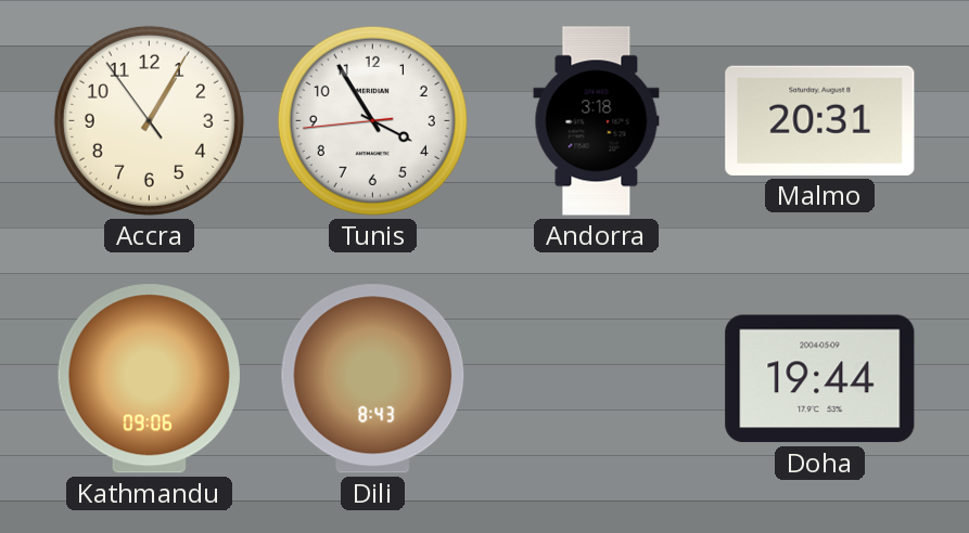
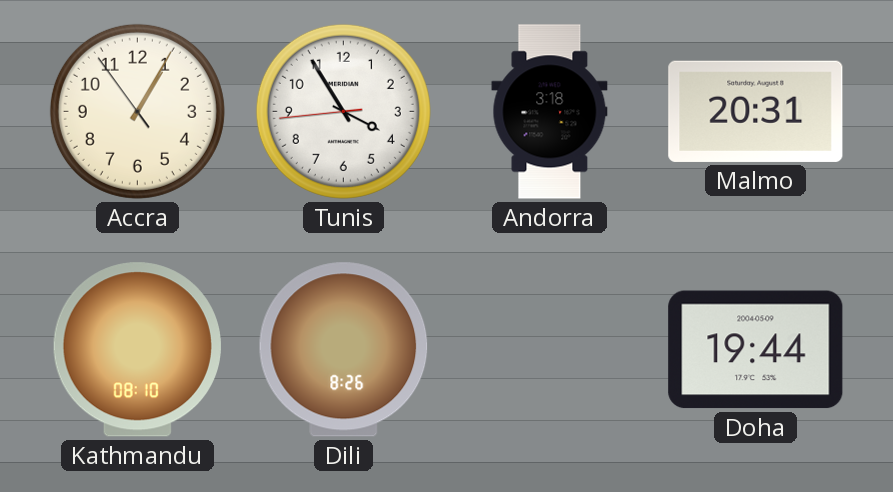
Kathmandu: 09:06 -> 08:10
Dili: 8:43 -> 8:26
